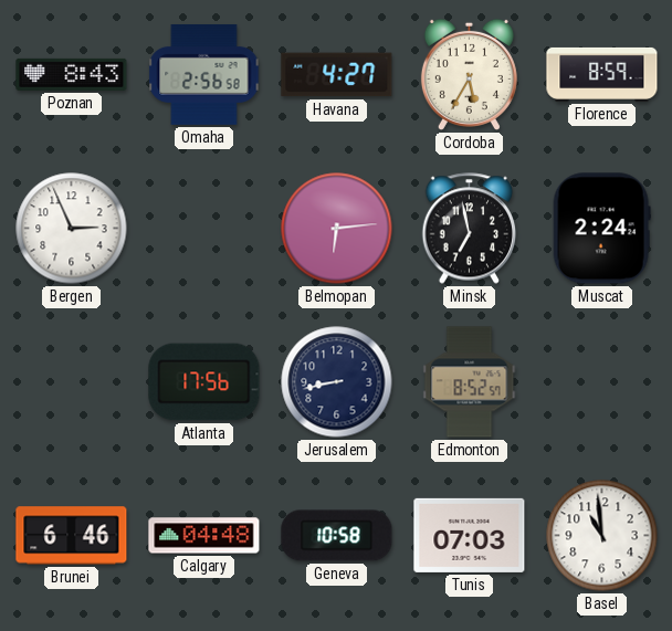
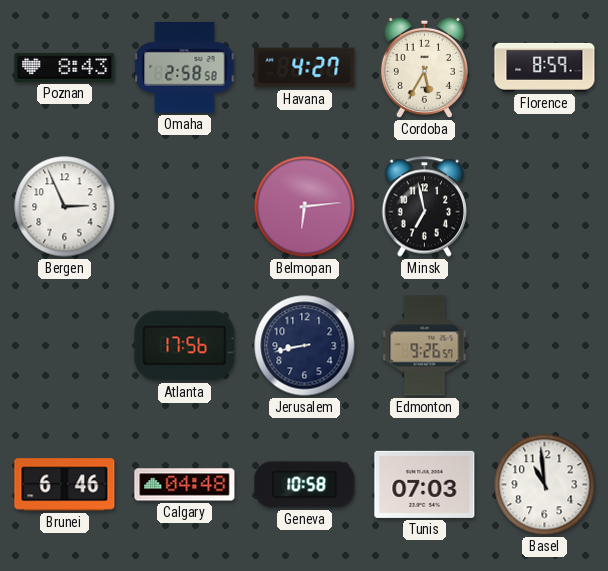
Omaha: 2:56 -> 2:58
Muscat: 2:24 -> none
Edmonton: 8:52 -> 9:26
